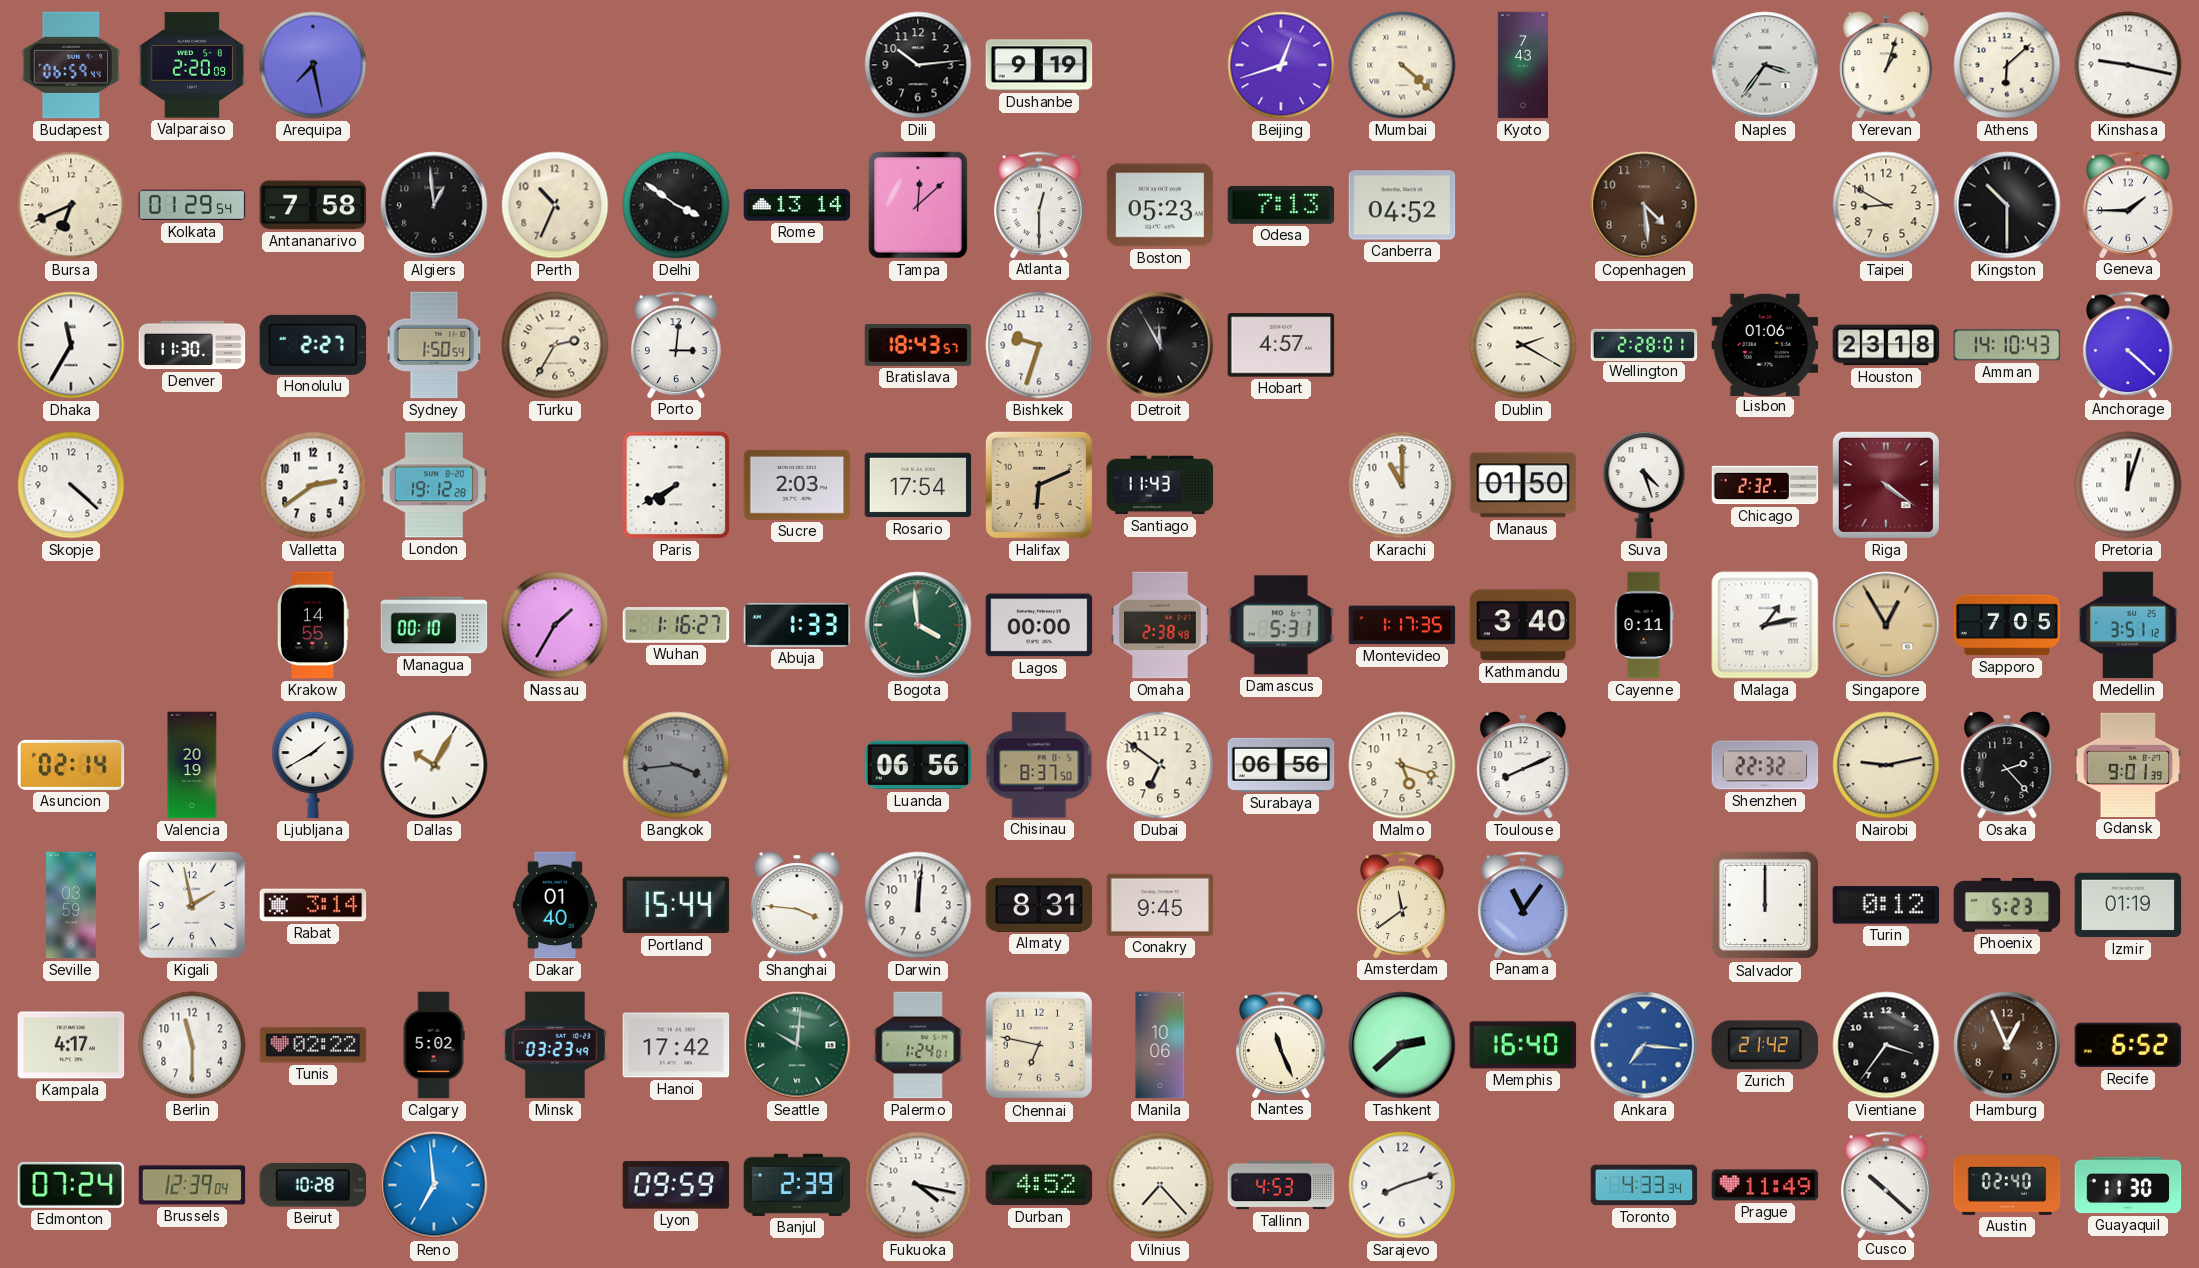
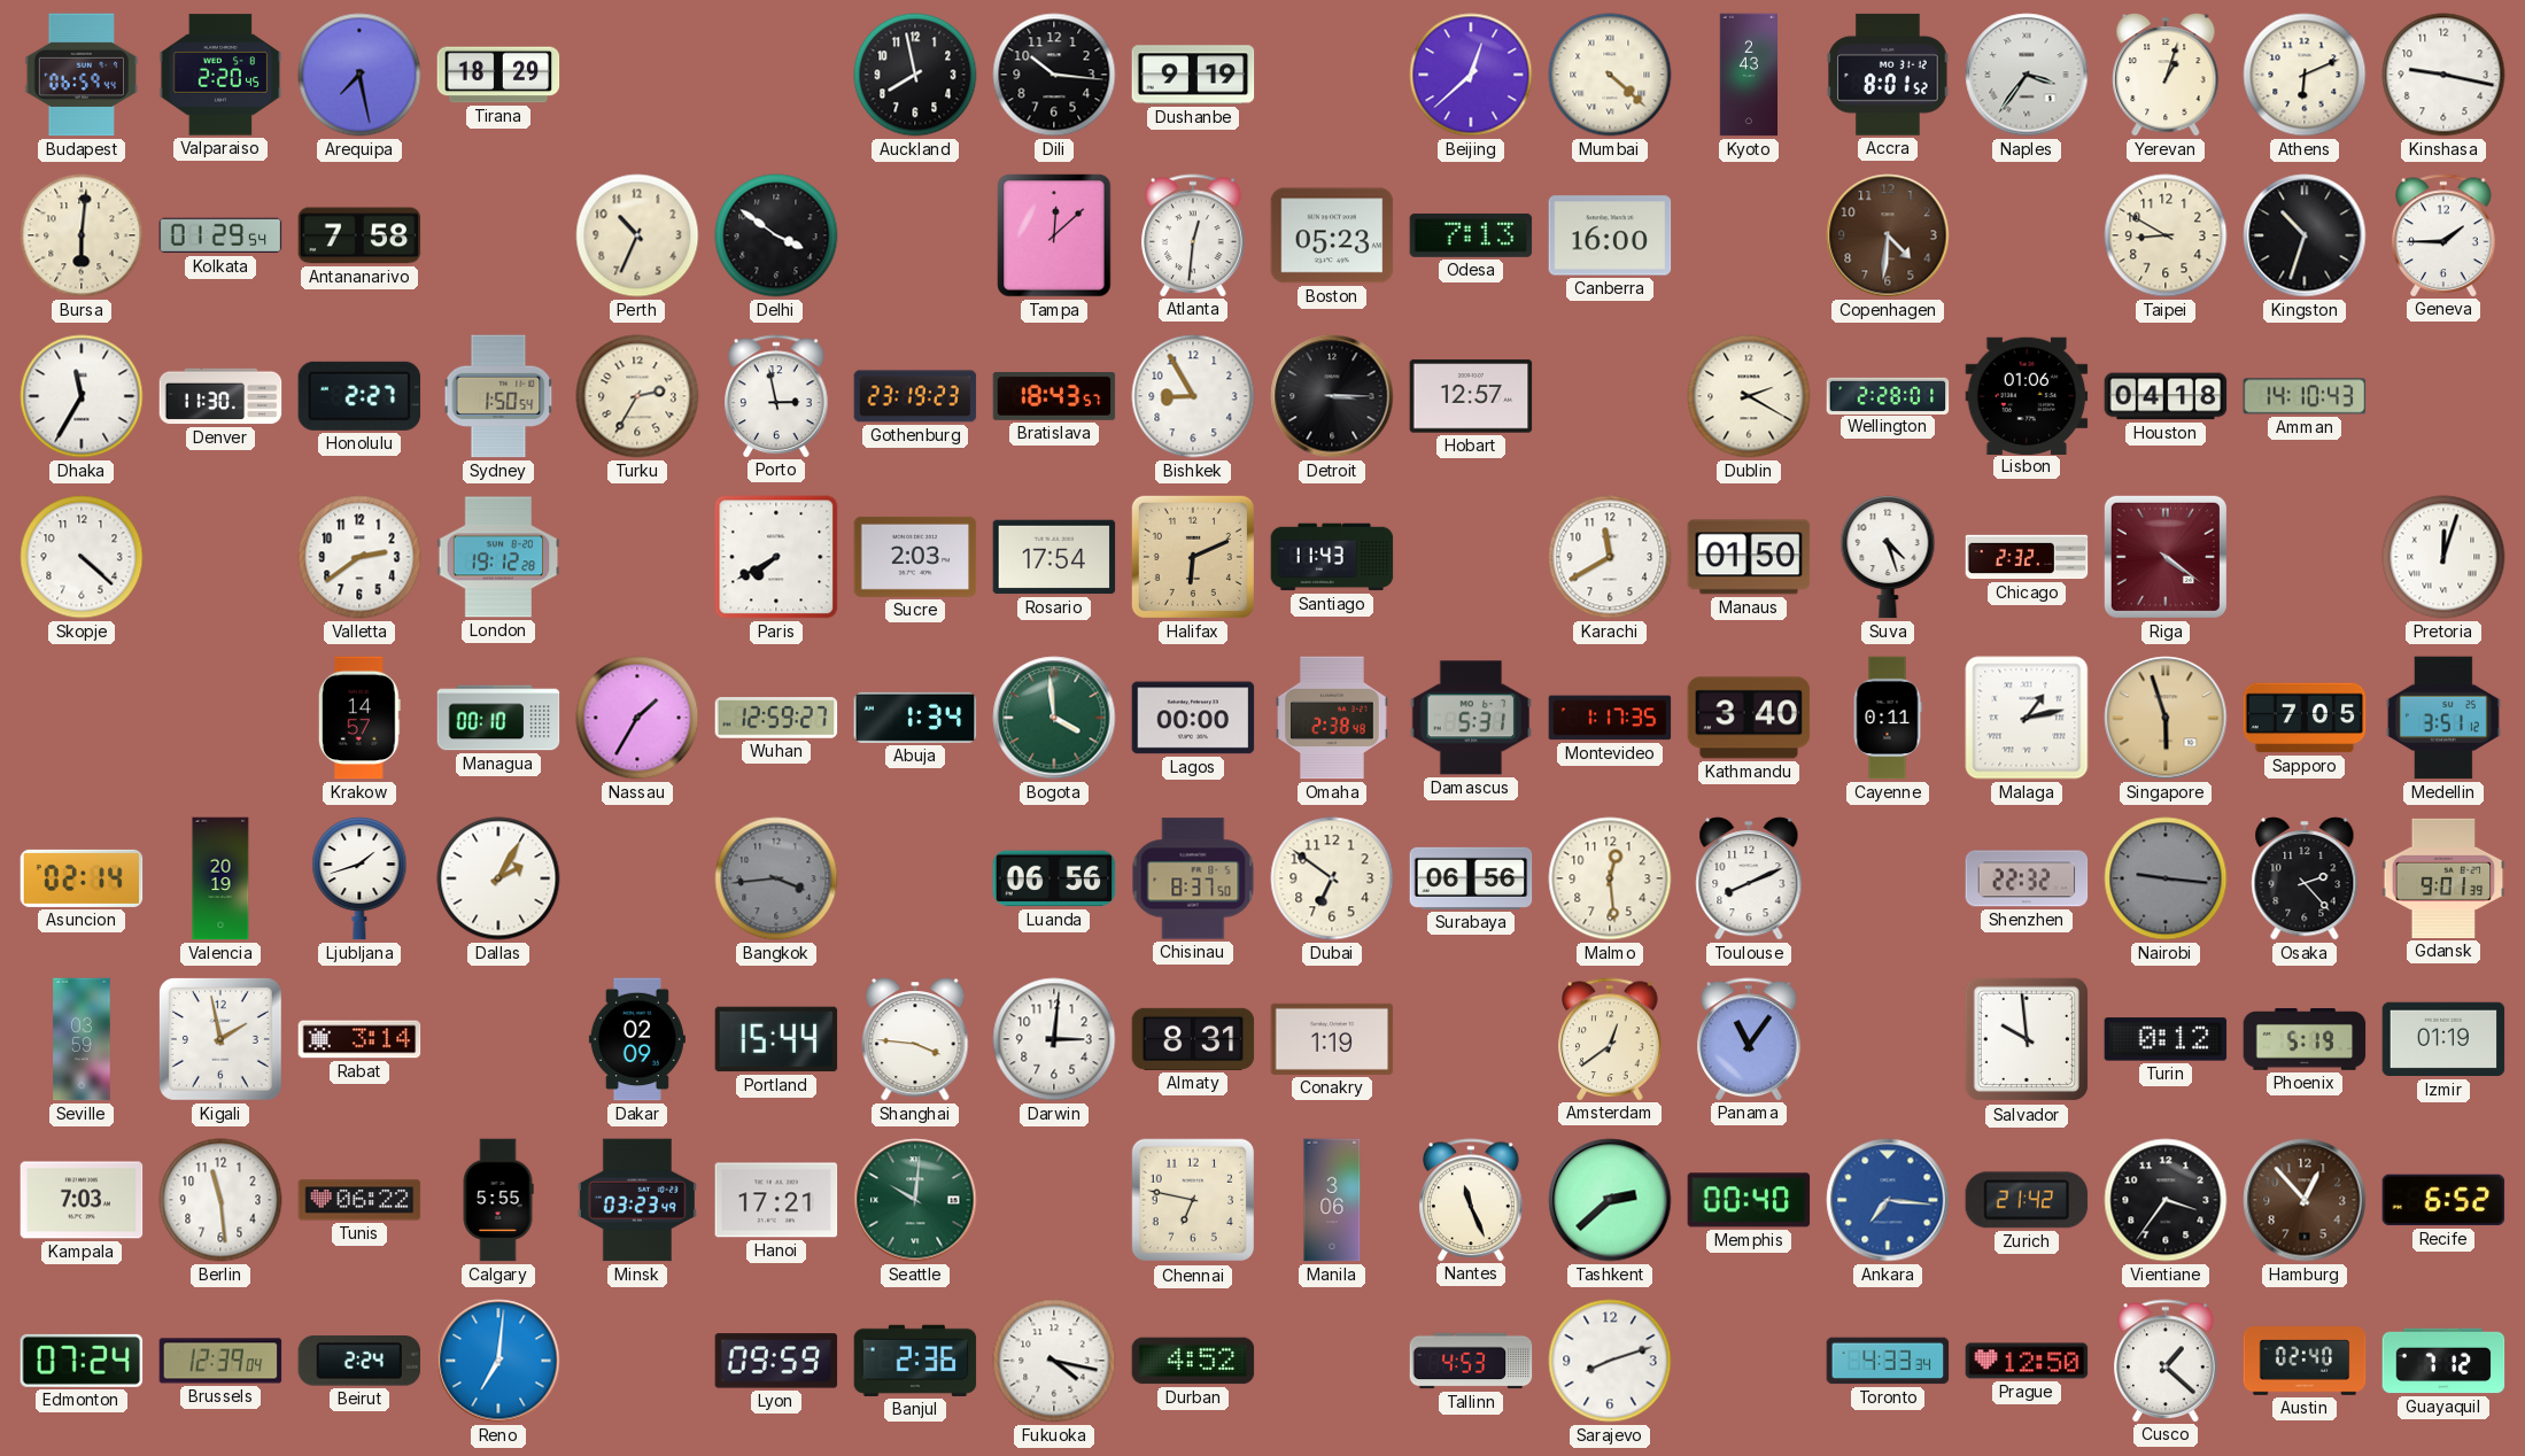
Valparaiso: 2:20:09 -> 2:20:45
Tirana: none -> 18:29
Auckland: none -> 7:58
Dili: 10:14 -> 10:16
Beijing: 12:42 -> 12:38
Kyoto: 7:43 -> 2:43
Accra: none -> 8:01
Athens: 6:08 -> 6:11
Bursa: 6:41 -> 6:01
Algiers: 12:59 -> none
Rome: 13:14 -> none
Atlanta: 12:30 -> 12:31
Canberra: 04:52 -> 16:00
Copenhagen: 4:29 -> 4:31
Kingston: 10:30 -> 10:33
Porto: 3:01 -> 2:58
Gothenburg: none -> 23:19
Bishkek: 9:33 -> 8:55
Detroit: 11:55 -> 3:15
Hobart: 4:57 -> 12:57
Houston: 23:18 -> 04:18
Anchorage: 4:22 -> none
Karachi: 11:00 -> 11:40
Krakow: 14:55 -> 14:57
Wuhan: 1:16 -> 12:59
Abuja: 1:33 -> 1:34
Singapore: 12:55 -> 5:57
Ljubljana: 1:40 -> 1:42
Dallas: 10:05 -> 2:05
Malmo: 5:18 -> 12:29
Nairobi: 9:13 -> 9:16
Nairobi dial: cream -> grey
Dakar: 01:40 -> 02:09
Darwin: 12:01 -> 3:01
Conakry: 9:45 -> 1:19
Amsterdam: 11:39 -> 12:39
Salvador: 12:00 -> 9:59
Phoenix: 5:23 -> 5:19
Kampala: 4:17 -> 7:03
Berlin: 11:30 -> 11:29
Tunis: 02:22 -> 06:22
Calgary: 5:02 -> 5:55
Hanoi: 17:42 -> 17:21
Palermo: 1:24 -> none
Manila: 10:06 -> 3:06
Memphis: 16:40 -> 00:40
Hamburg: 12:56 -> 12:53
Beirut: 10:28 -> 2:24
Reno: 6:59 -> 7:01
Banjul: 2:39 -> 2:36
Vilnius: 7:23 -> none
Prague: 11:49 -> 12:50
Cusco: 10:22 -> 1:22
Guayaquil: 11:30 -> 7:12
